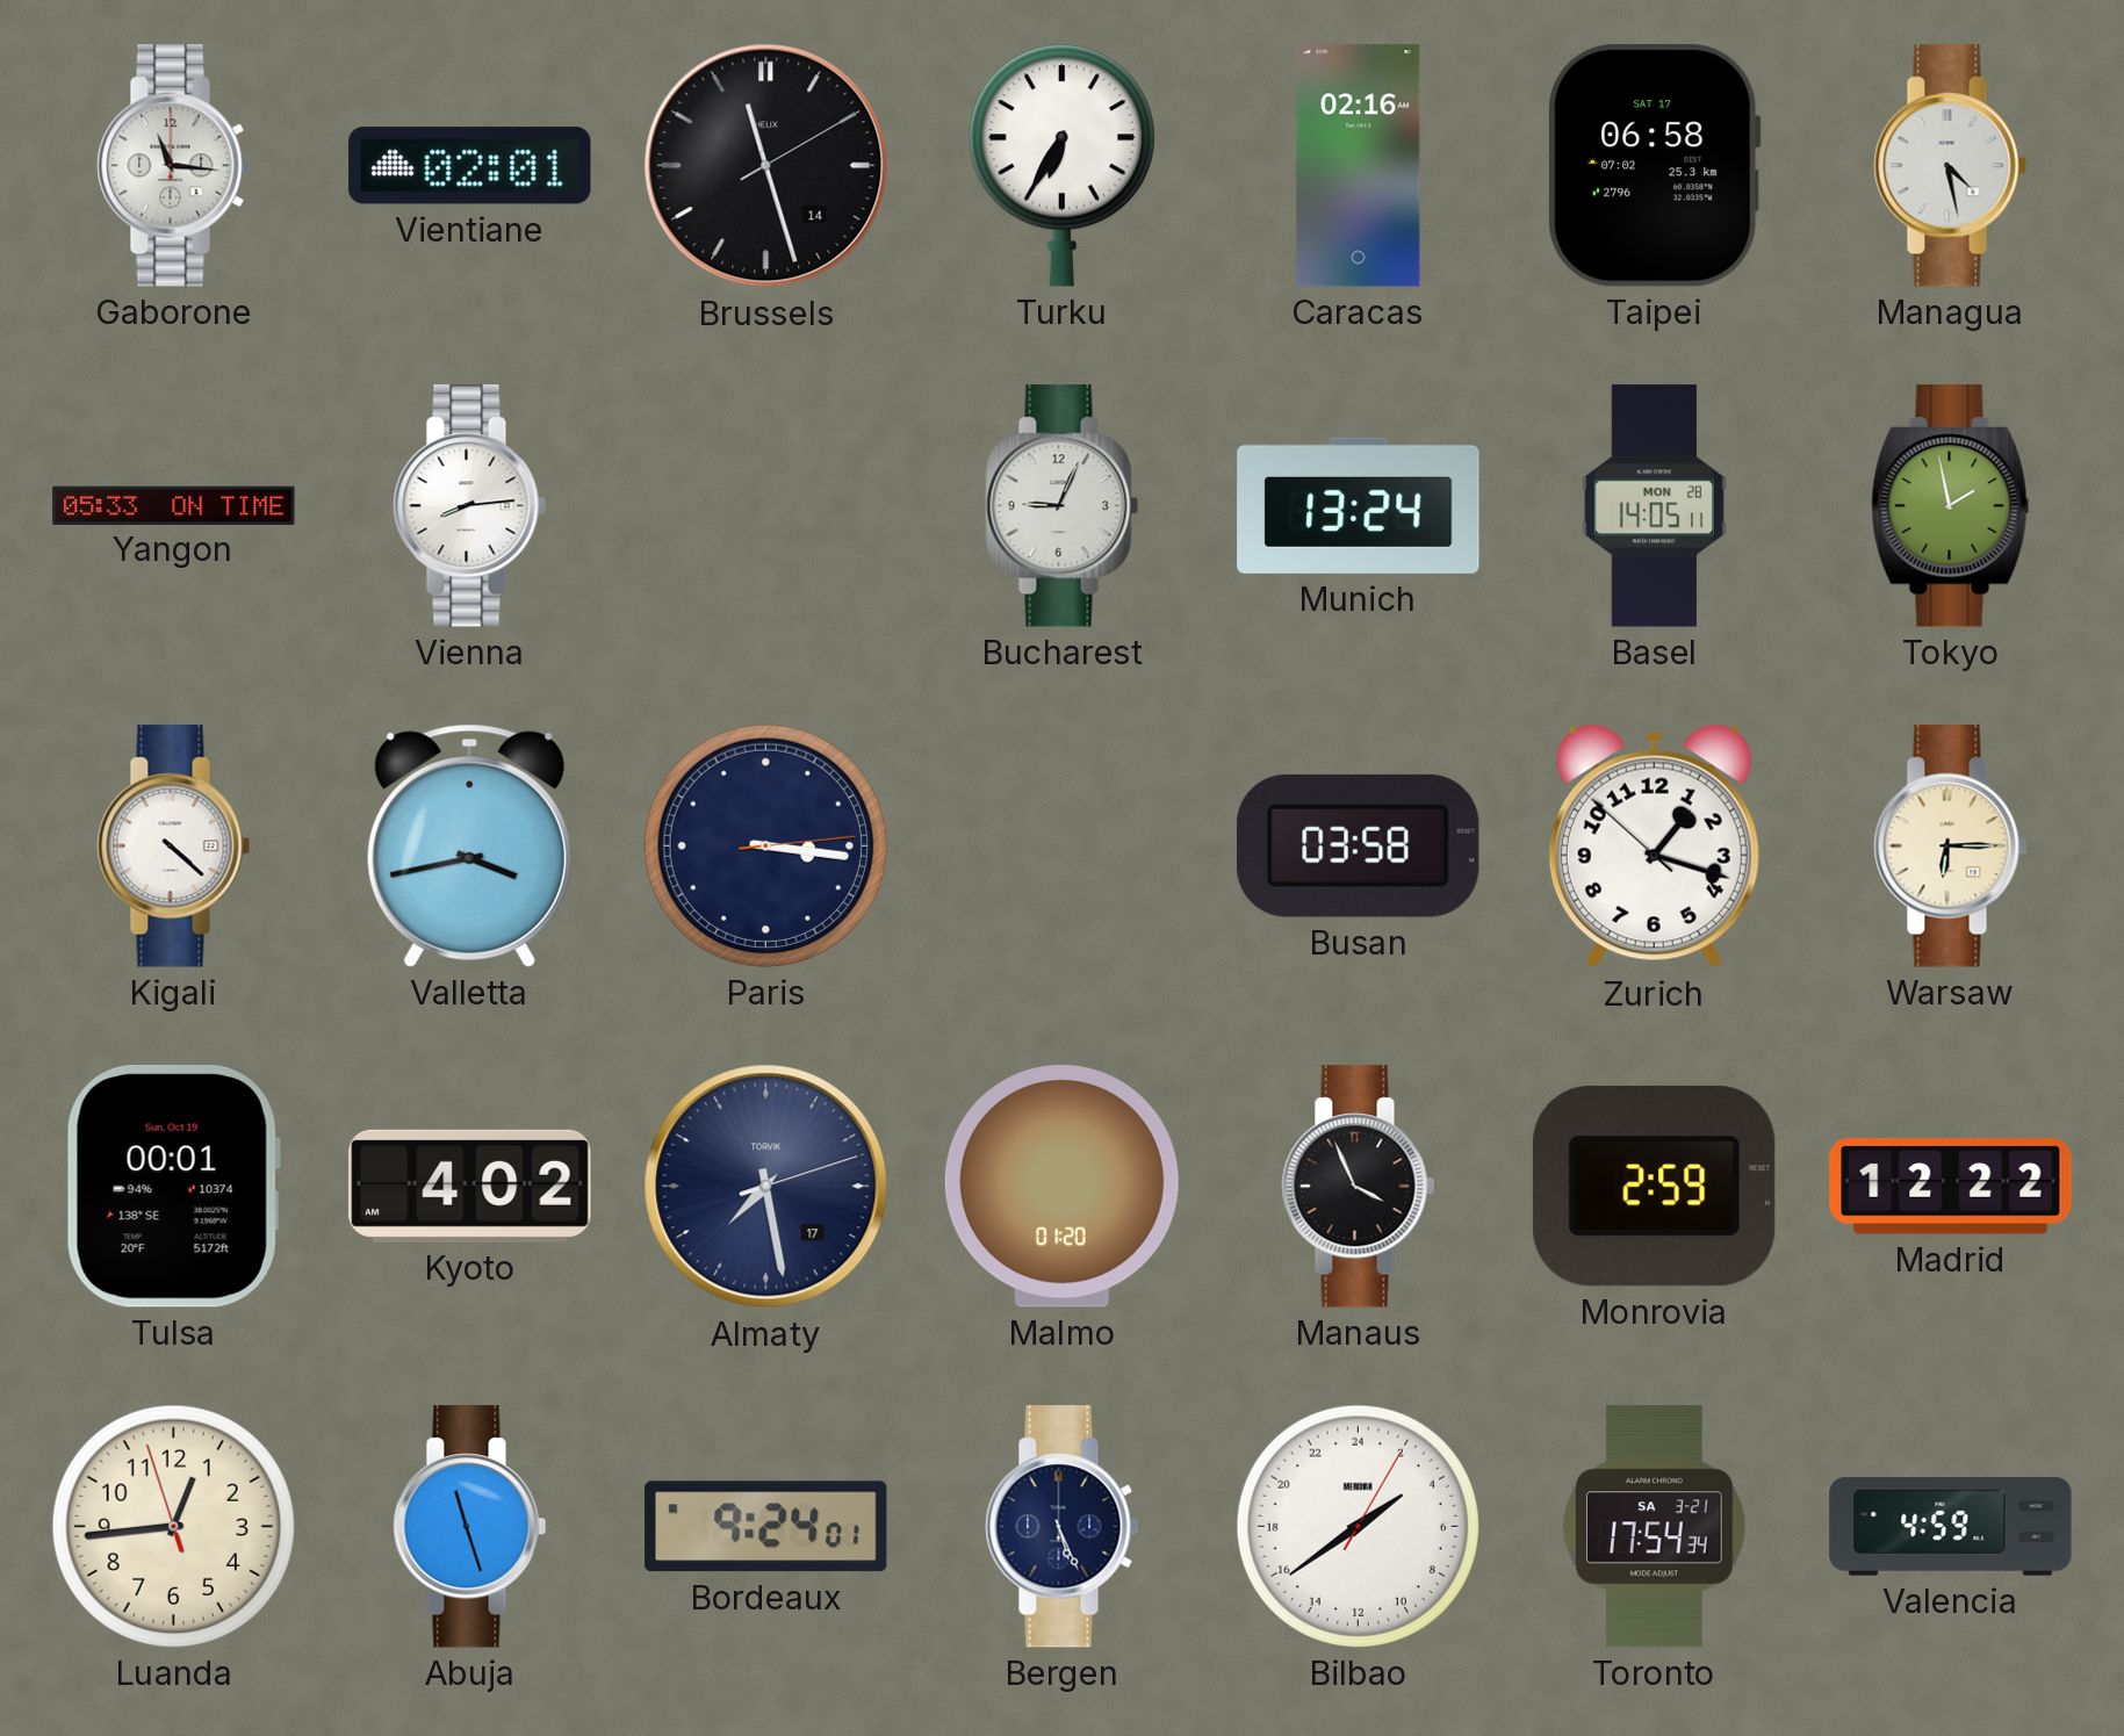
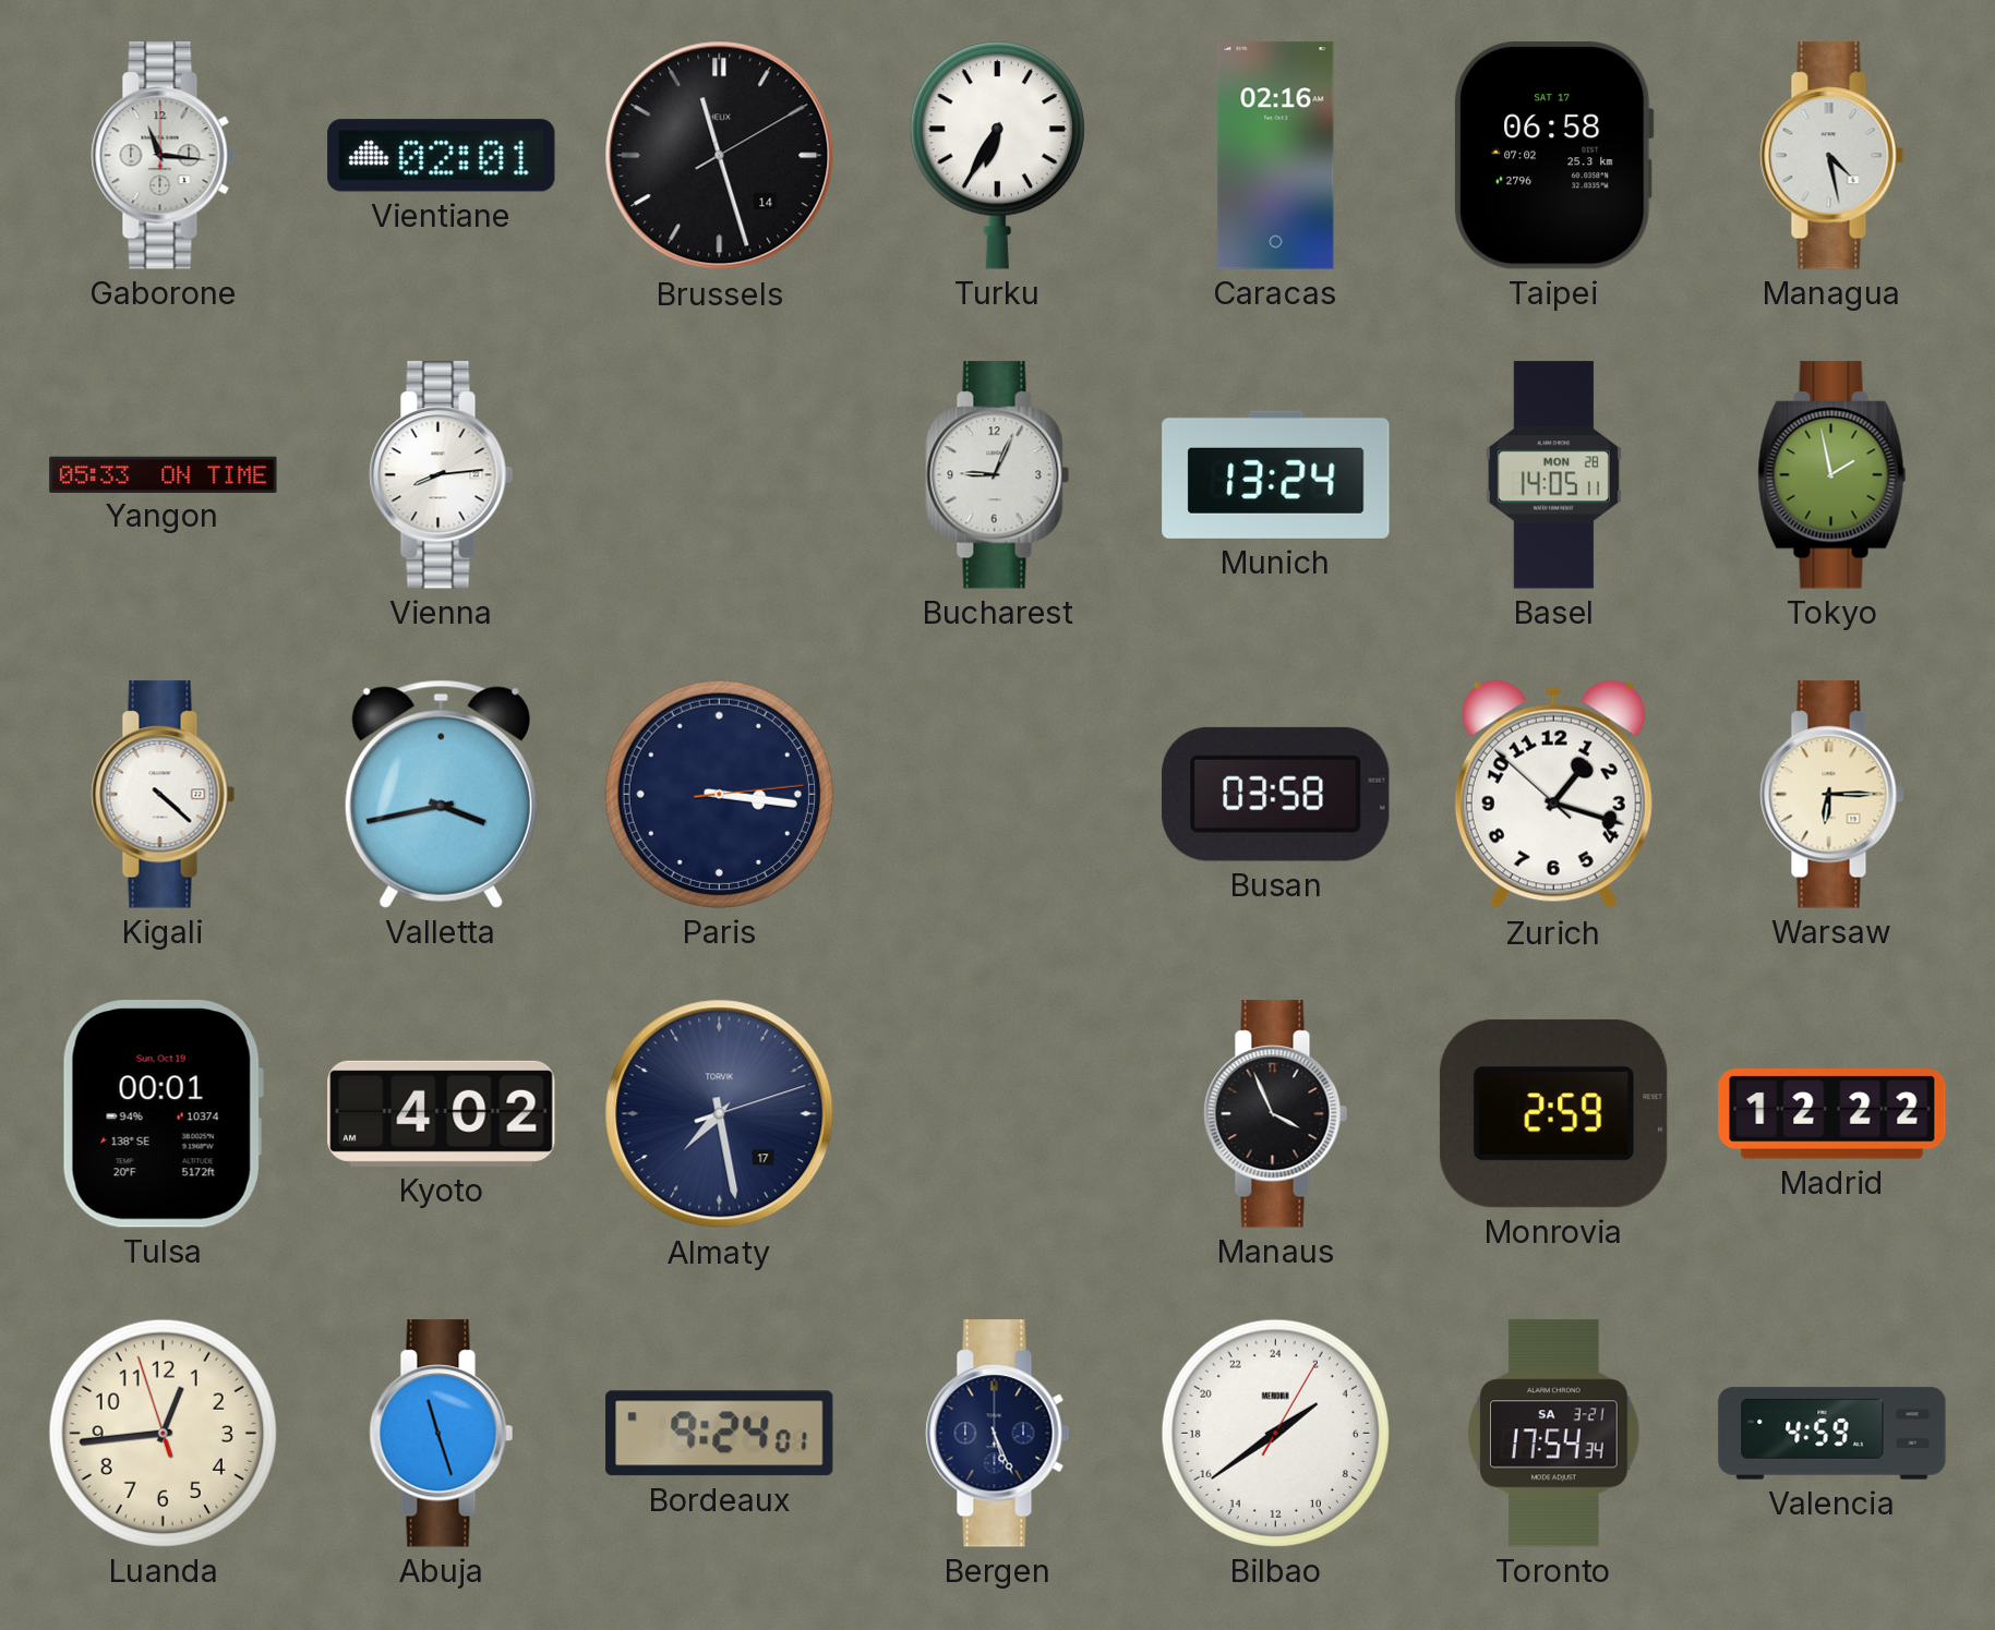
Malmo: 01:20 -> none
